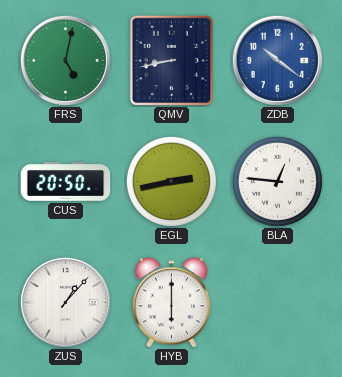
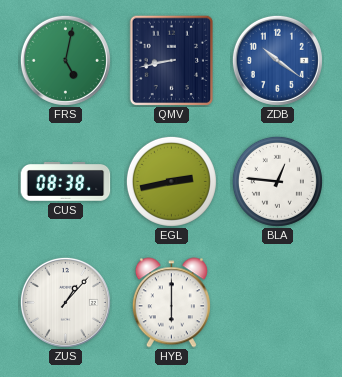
CUS: 20:50 -> 08:38
